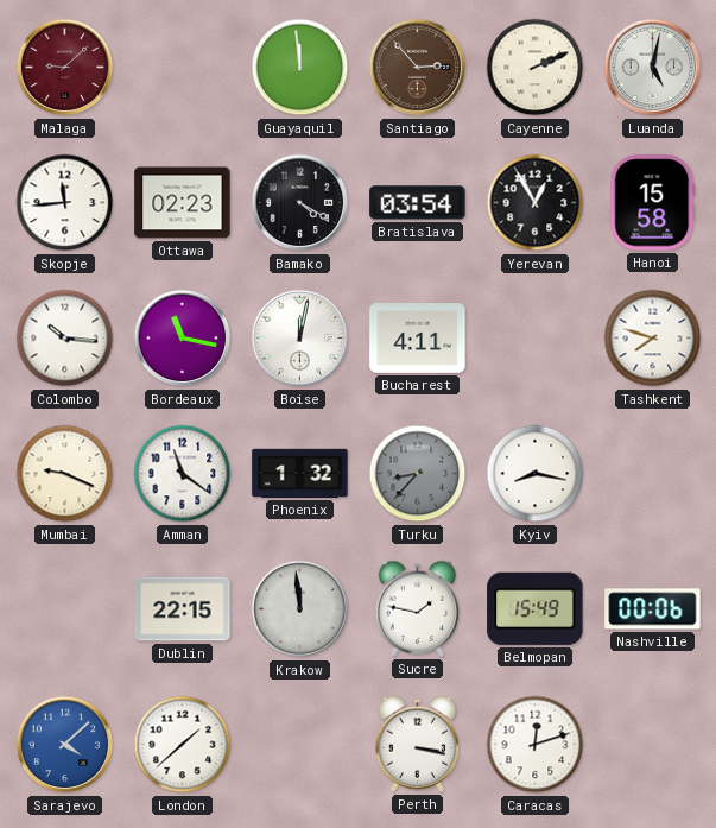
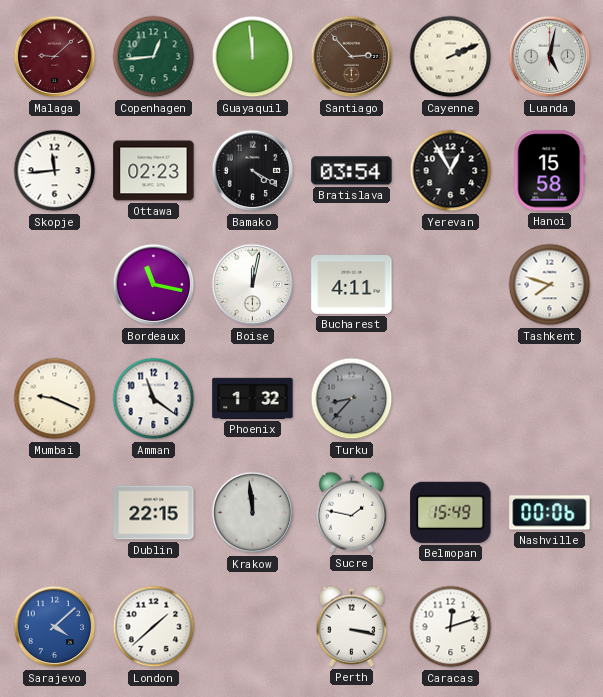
Copenhagen: none -> 12:44
Colombo: 10:16 -> none
Kyiv: 8:17 -> none
